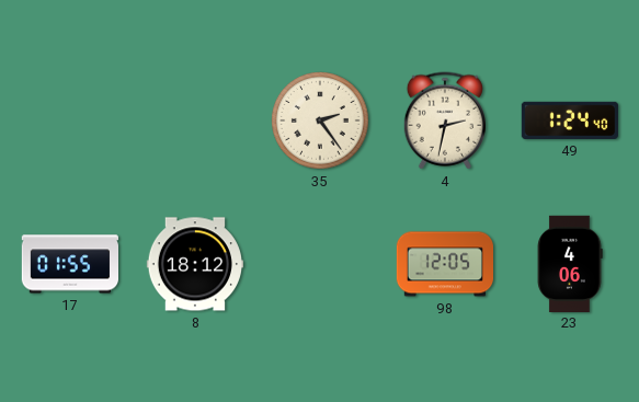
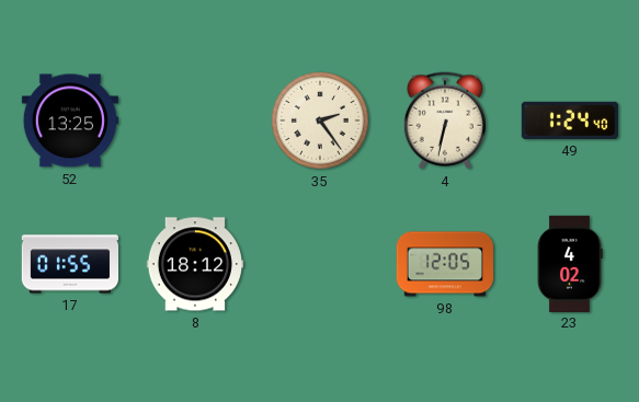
52: none -> 13:25
4: 2:32 -> 6:32
23: 4:06 -> 4:02
